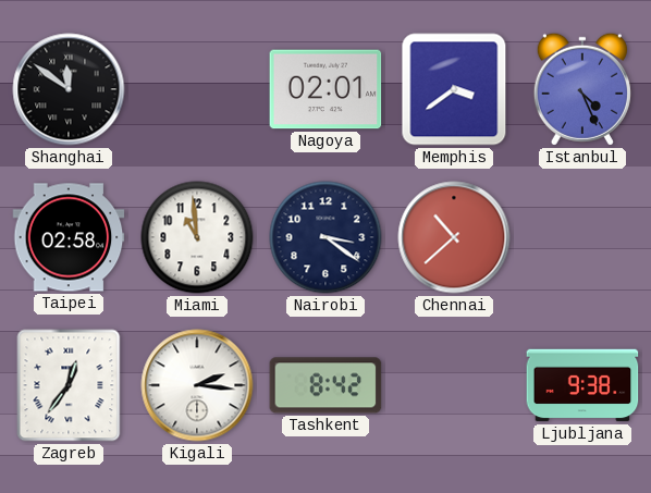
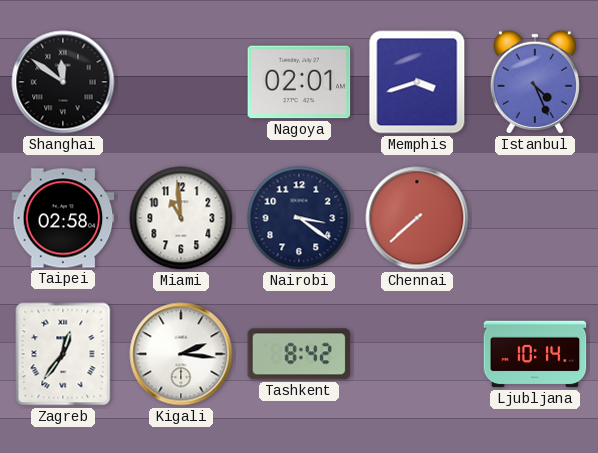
Memphis: 3:39 -> 3:42
Chennai: 10:38 -> 7:38
Ljubljana: 9:38 -> 10:14
